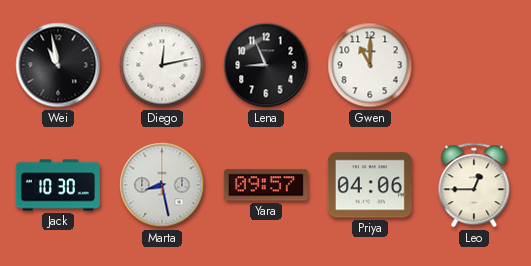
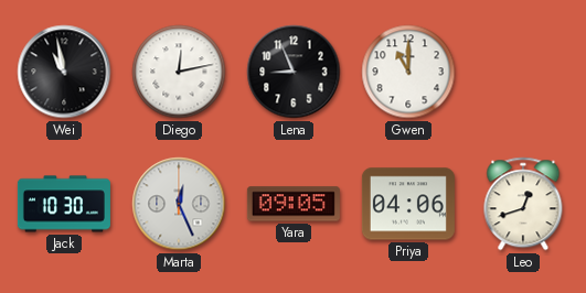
Marta: 8:28 -> 12:26
Yara: 09:57 -> 09:05
Leo: 12:45 -> 12:42
